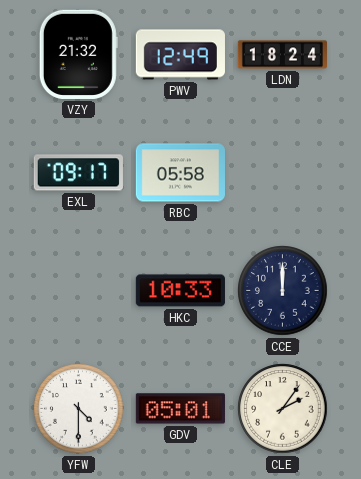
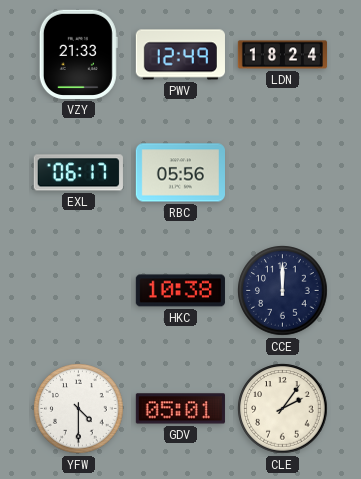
VZY: 21:32 -> 21:33
EXL: 09:17 -> 06:17
RBC: 05:58 -> 05:56
HKC: 10:33 -> 10:38
